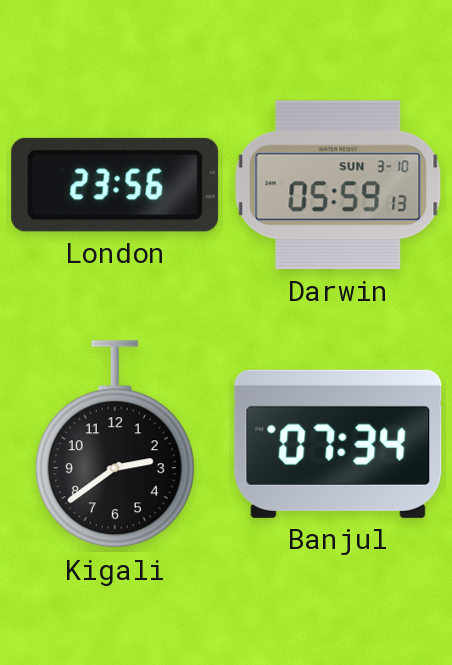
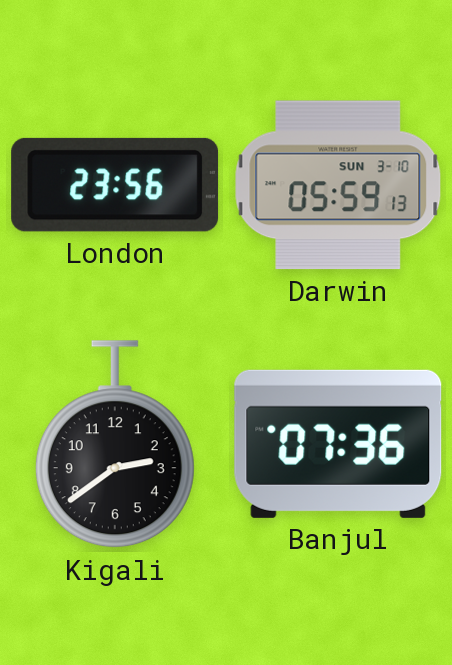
Banjul: 07:34 -> 07:36
